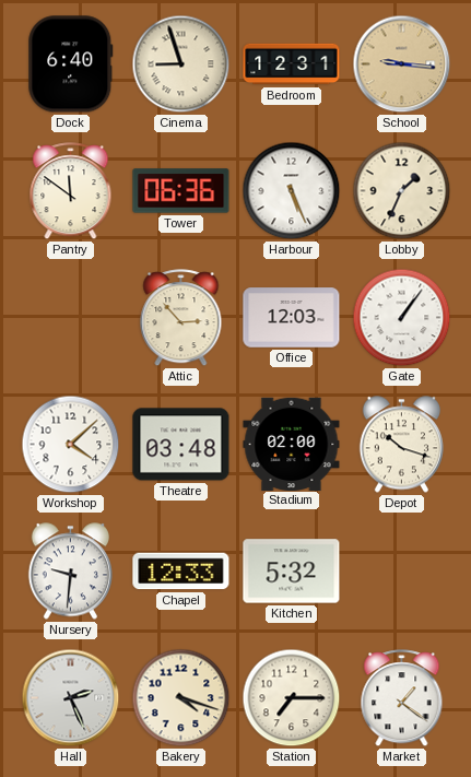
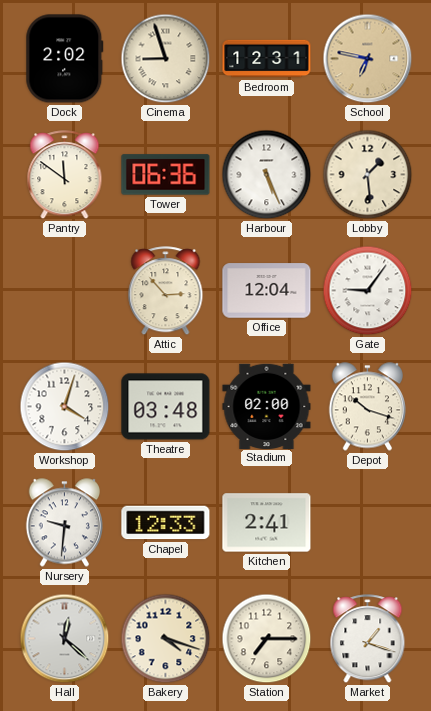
Dock: 6:40 -> 2:02
School: 9:16 -> 6:47
Lobby: 1:34 -> 1:29
Office: 12:03 -> 12:04
Gate: 1:06 -> 9:06
Workshop: 4:08 -> 4:03
Kitchen: 5:32 -> 2:41
Hall: 2:26 -> 12:22
Market: 1:21 -> 1:18
